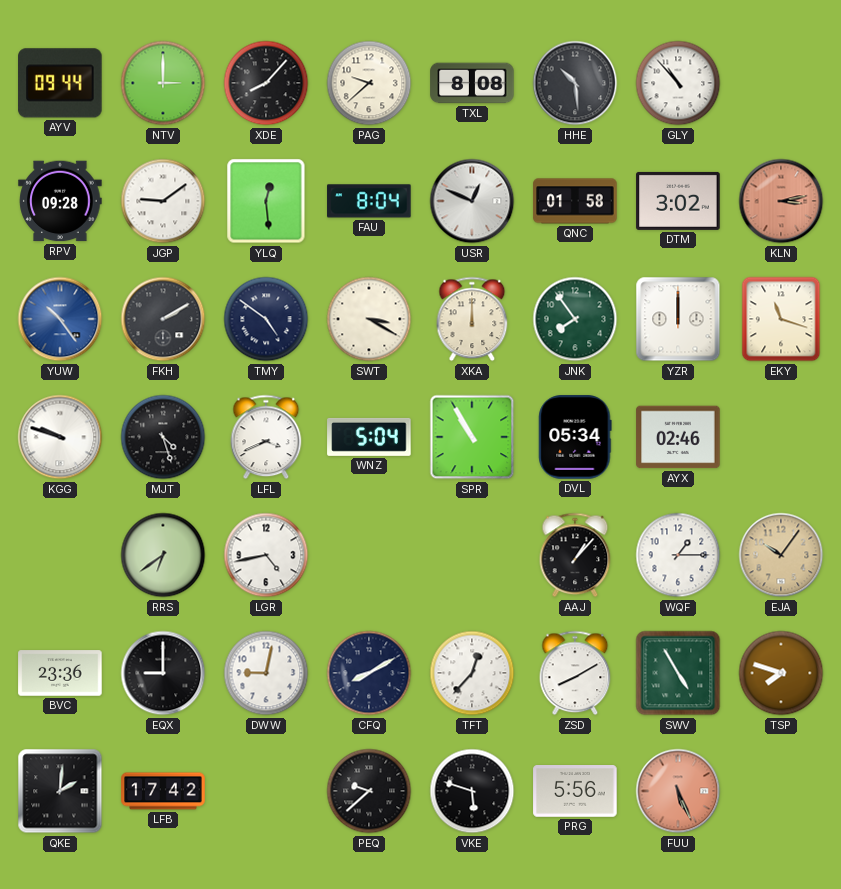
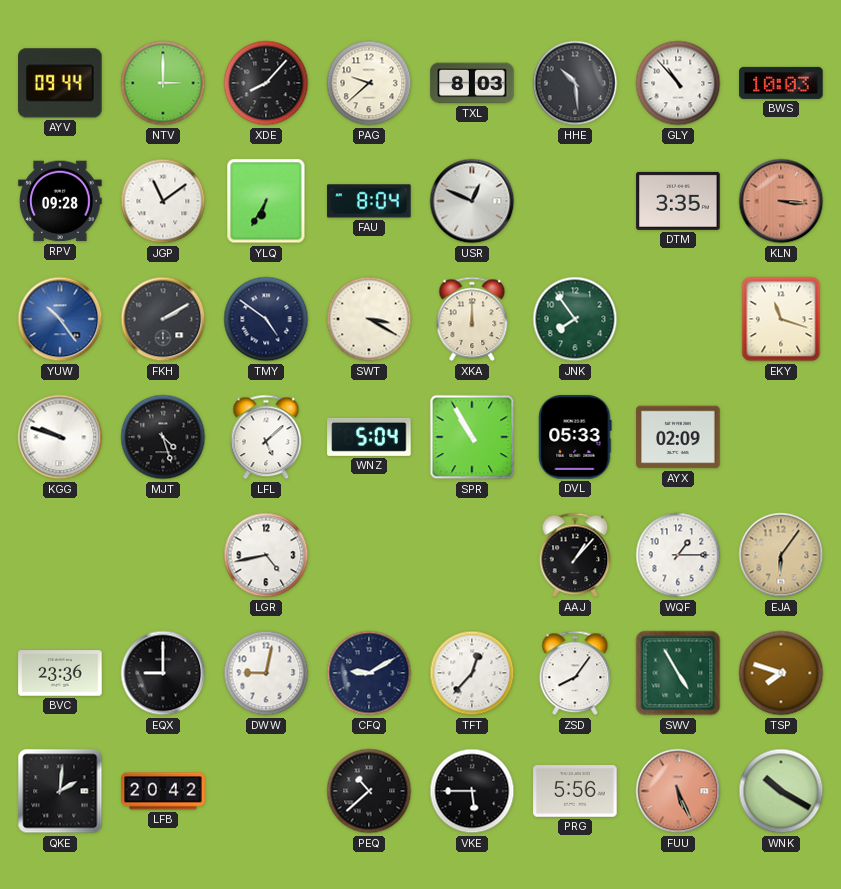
TXL: 8:08 -> 8:03
BWS: none -> 10:03
JGP: 9:09 -> 11:09
YLQ: 12:29 -> 6:35
QNC: 01:58 -> none
DTM: 3:02 -> 3:35
KLN: 3:13 -> 3:16
YZR: 12:00 -> none
LFL: 3:41 -> 5:08
DVL: 05:34 -> 05:33
AYX: 02:46 -> 02:09
RRS: 6:39 -> none
EJA: 10:06 -> 6:06
CFQ: 8:10 -> 9:10
ZSD: 8:10 -> 8:06
LFB: 17:42 -> 20:42
PEQ: 9:38 -> 10:38
VKE: 5:48 -> 5:45
WNK: none -> 10:20
